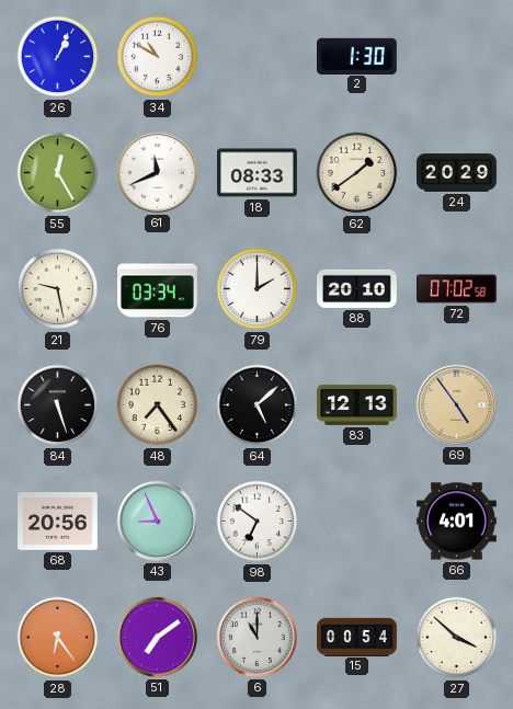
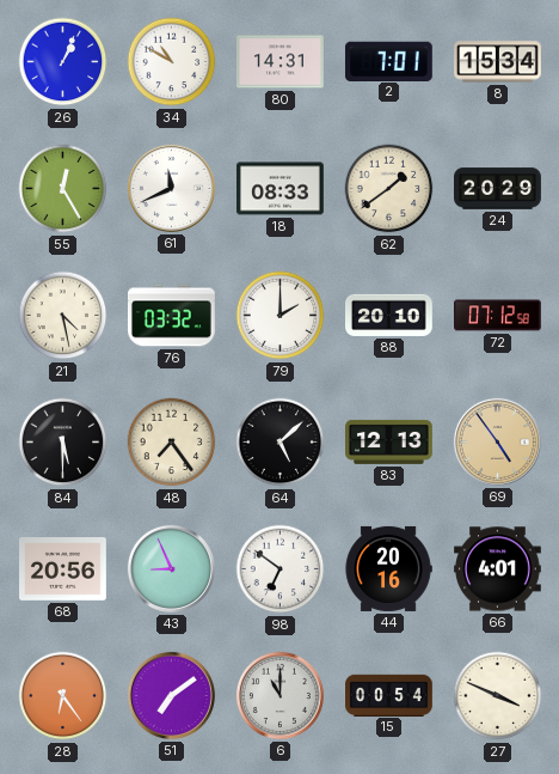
80: none -> 14:31
2: 1:30 -> 7:01
8: none -> 15:34
21: 9:28 -> 4:28
76: 03:34 -> 03:32
72: 07:02 -> 07:12
84: 5:27 -> 5:30
44: none -> 20:16
27: 3:52 -> 3:49
